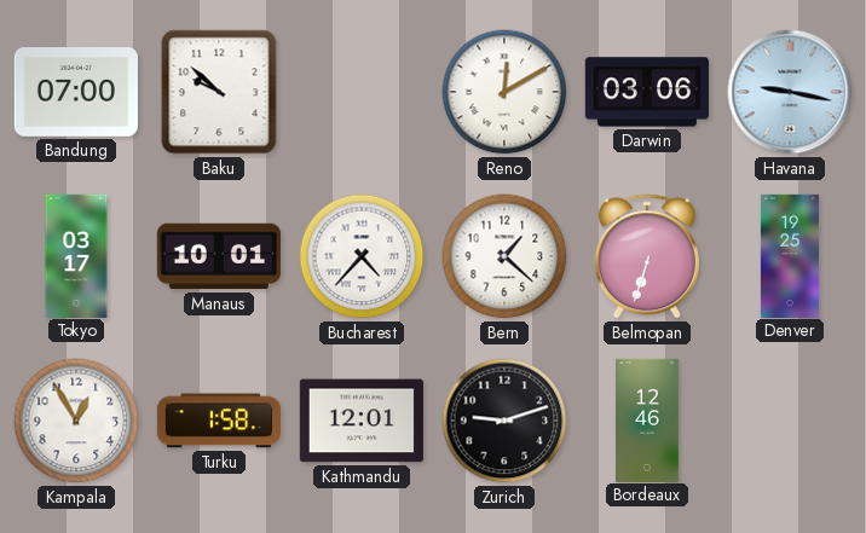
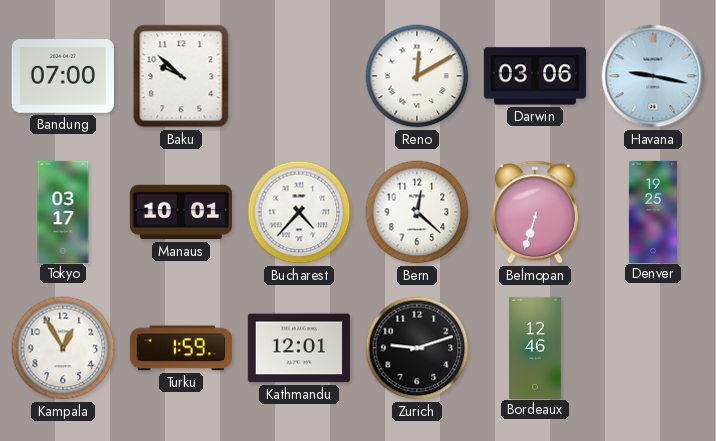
Bern: 1:22 -> 12:22
Turku: 1:58 -> 1:59
